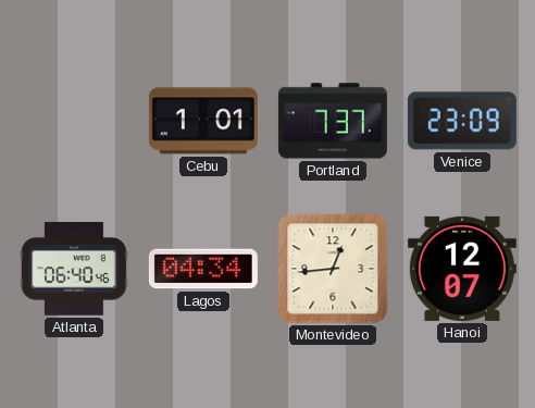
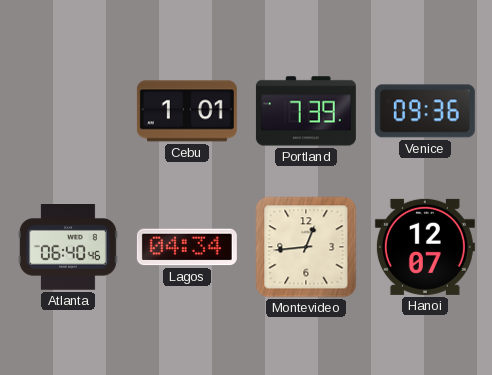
Portland: 7:37 -> 7:39
Venice: 23:09 -> 09:36
